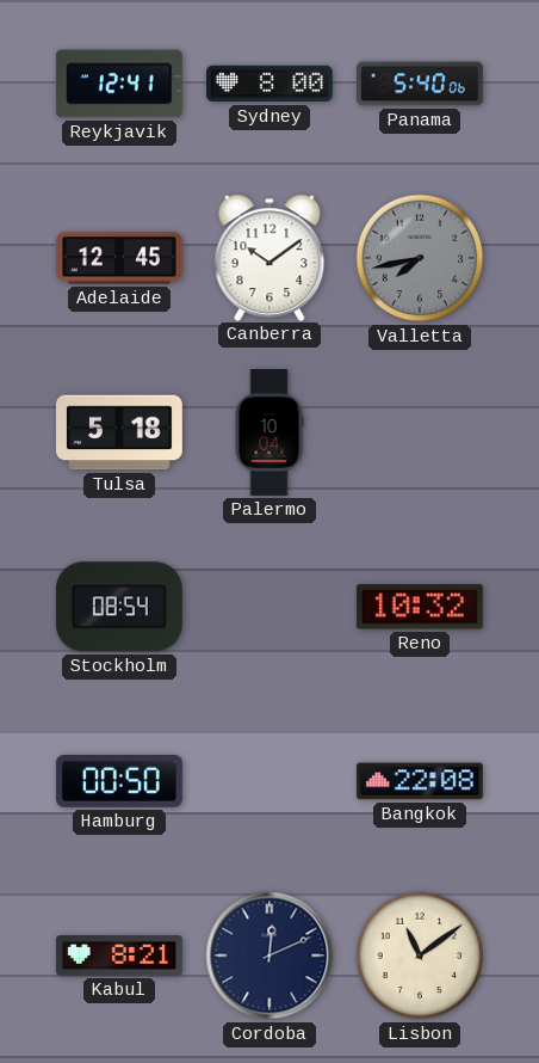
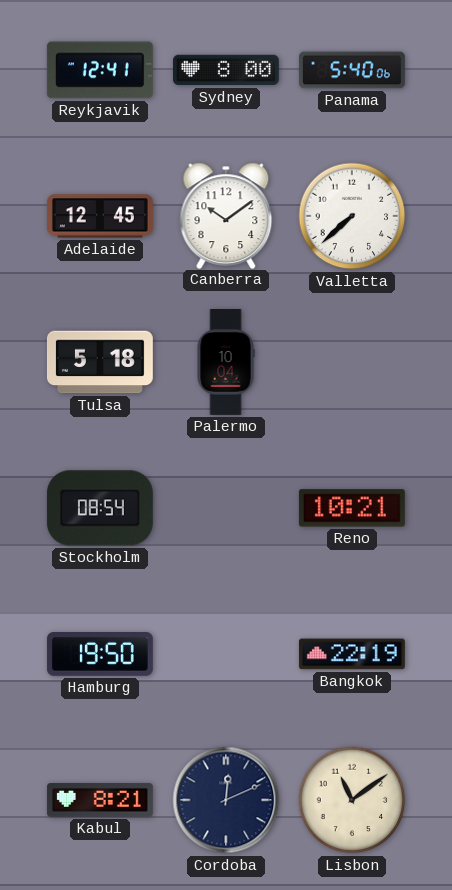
Valletta: 7:43 -> 7:38
Valletta dial: grey -> white
Reno: 10:32 -> 10:21
Hamburg: 00:50 -> 19:50
Bangkok: 22:08 -> 22:19
